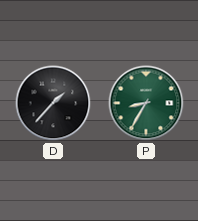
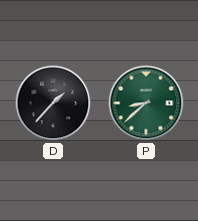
P: 8:35 -> 8:38
